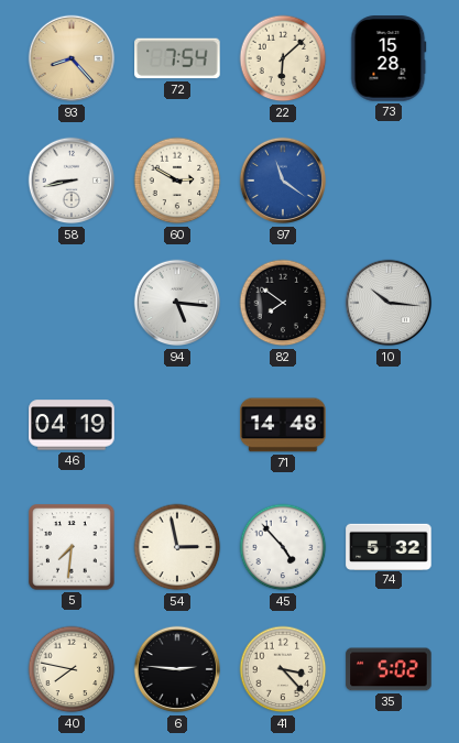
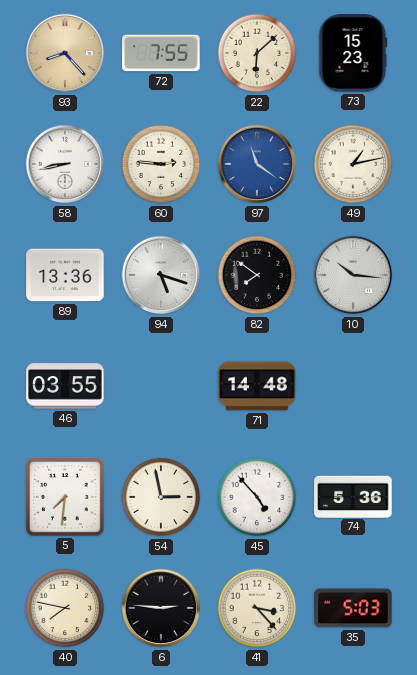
72: 7:54 -> 7:55
73: 15:28 -> 15:23
60: 2:50 -> 2:46
49: none -> 1:13
89: none -> 13:36
94: 5:16 -> 5:18
46: 04:19 -> 03:55
74: 5:32 -> 5:36
35: 5:02 -> 5:03
